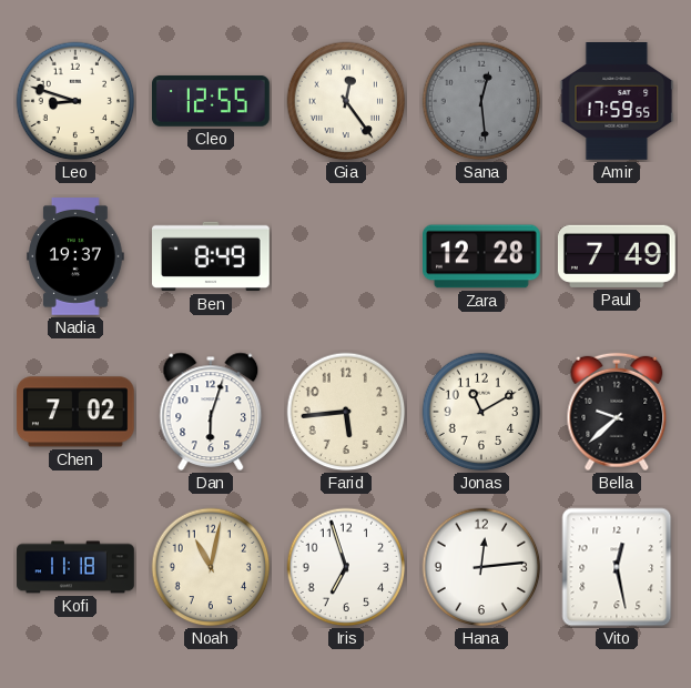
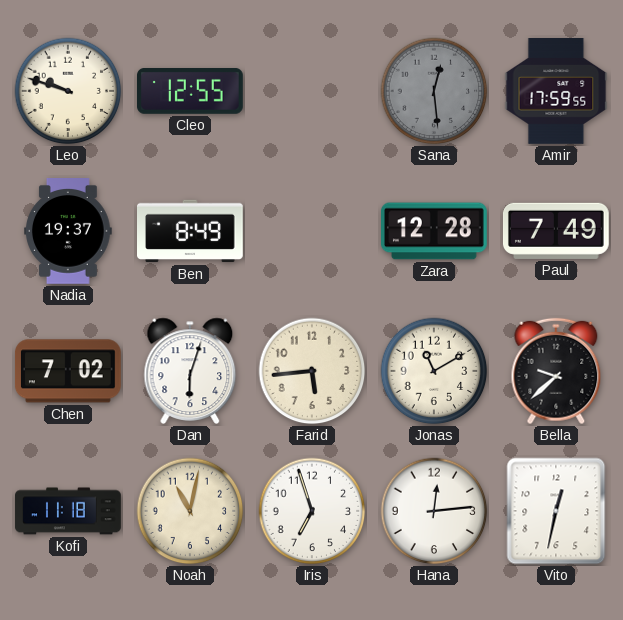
Leo: 8:48 -> 9:48
Gia: 12:24 -> none
Vito: 12:28 -> 12:32
